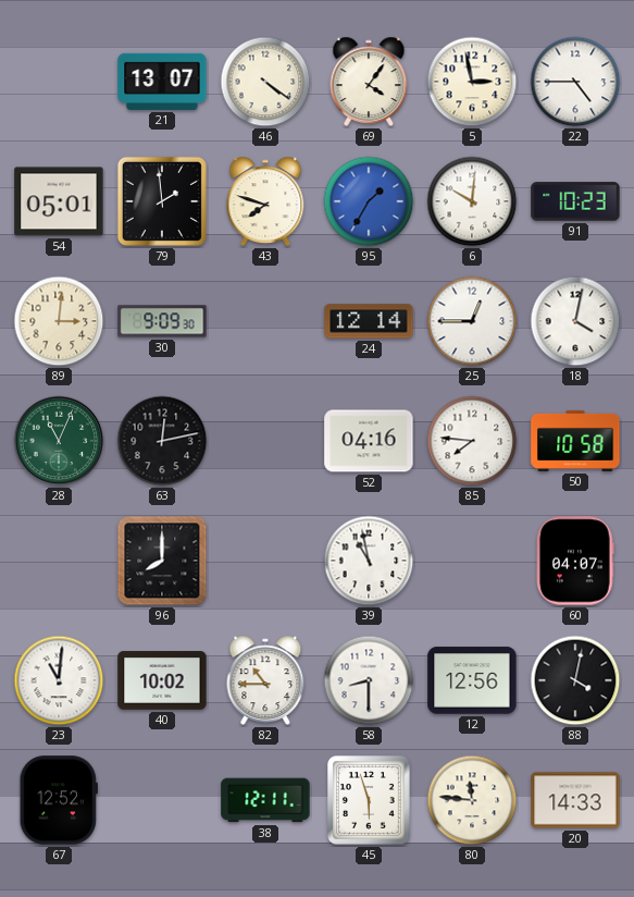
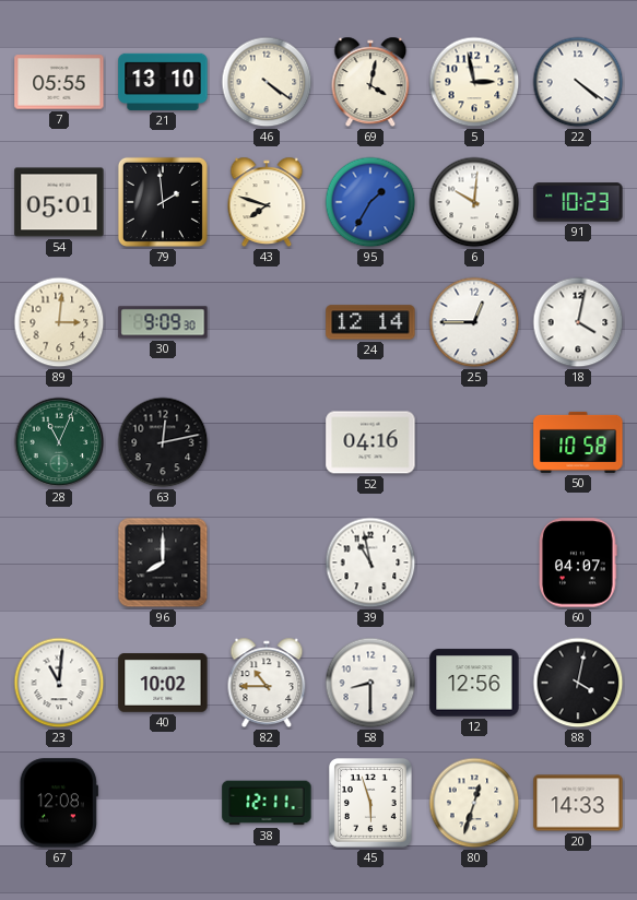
7: none -> 05:55
21: 13:07 -> 13:10
69: 4:06 -> 4:02
22: 4:45 -> 4:21
85: 7:46 -> none
67: 12:52 -> 12:08
80: 11:46 -> 12:33
